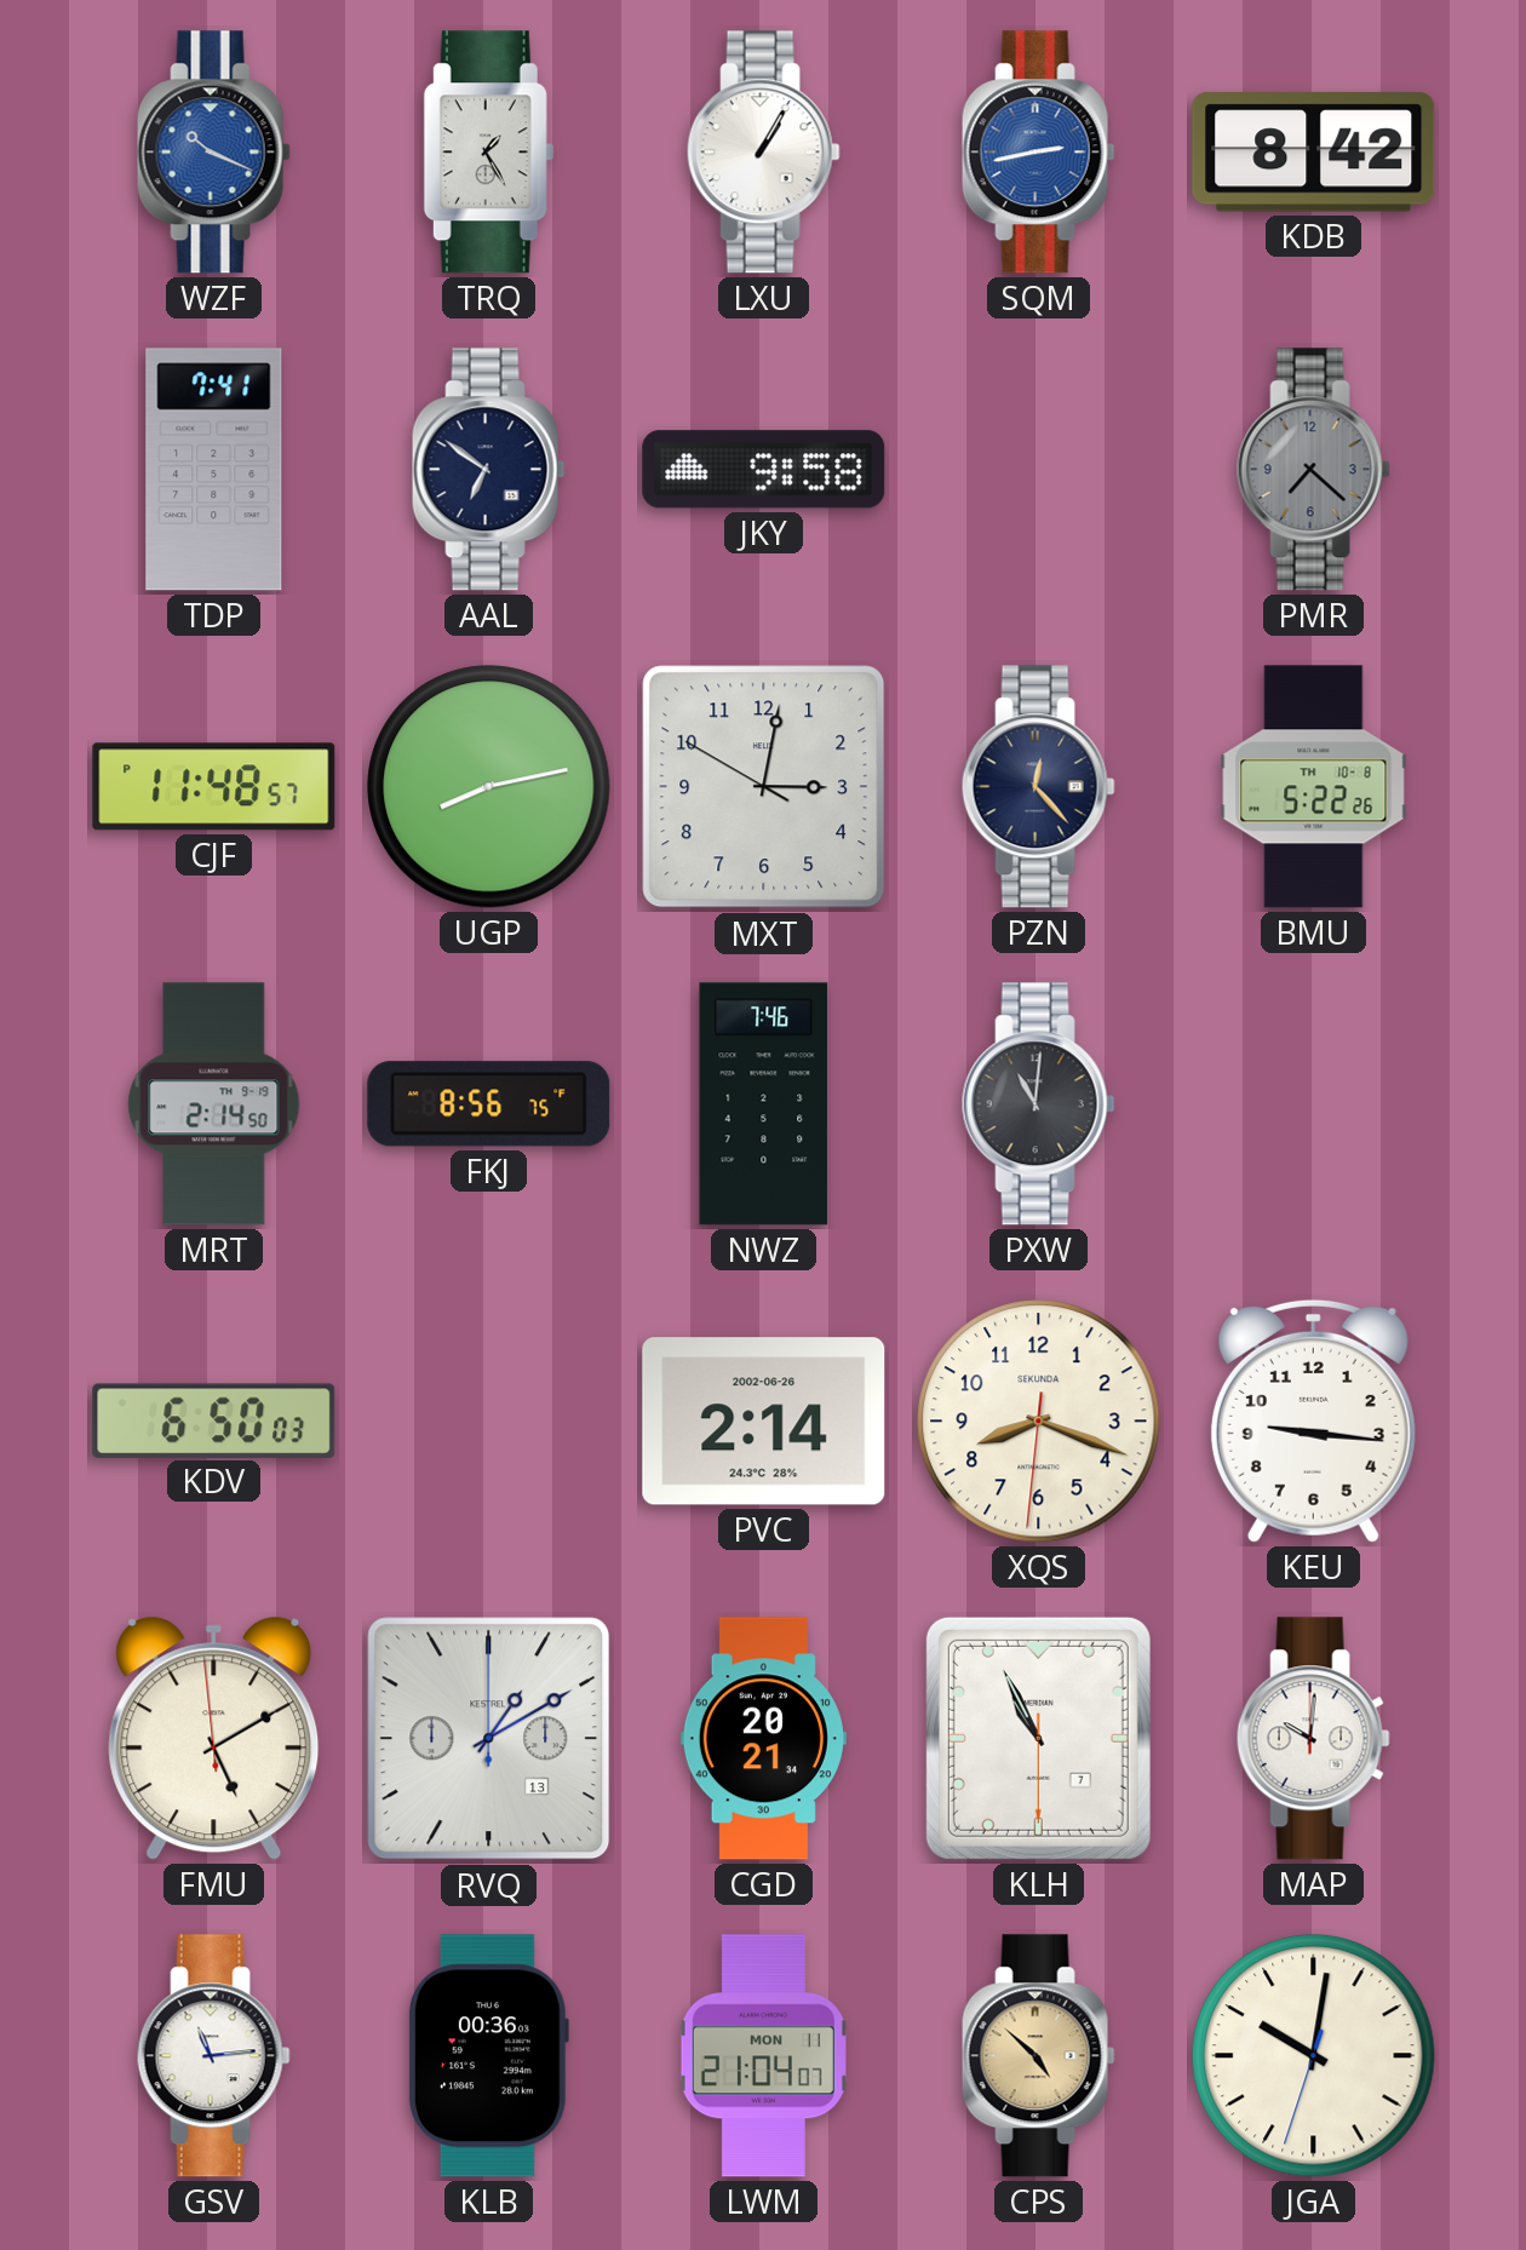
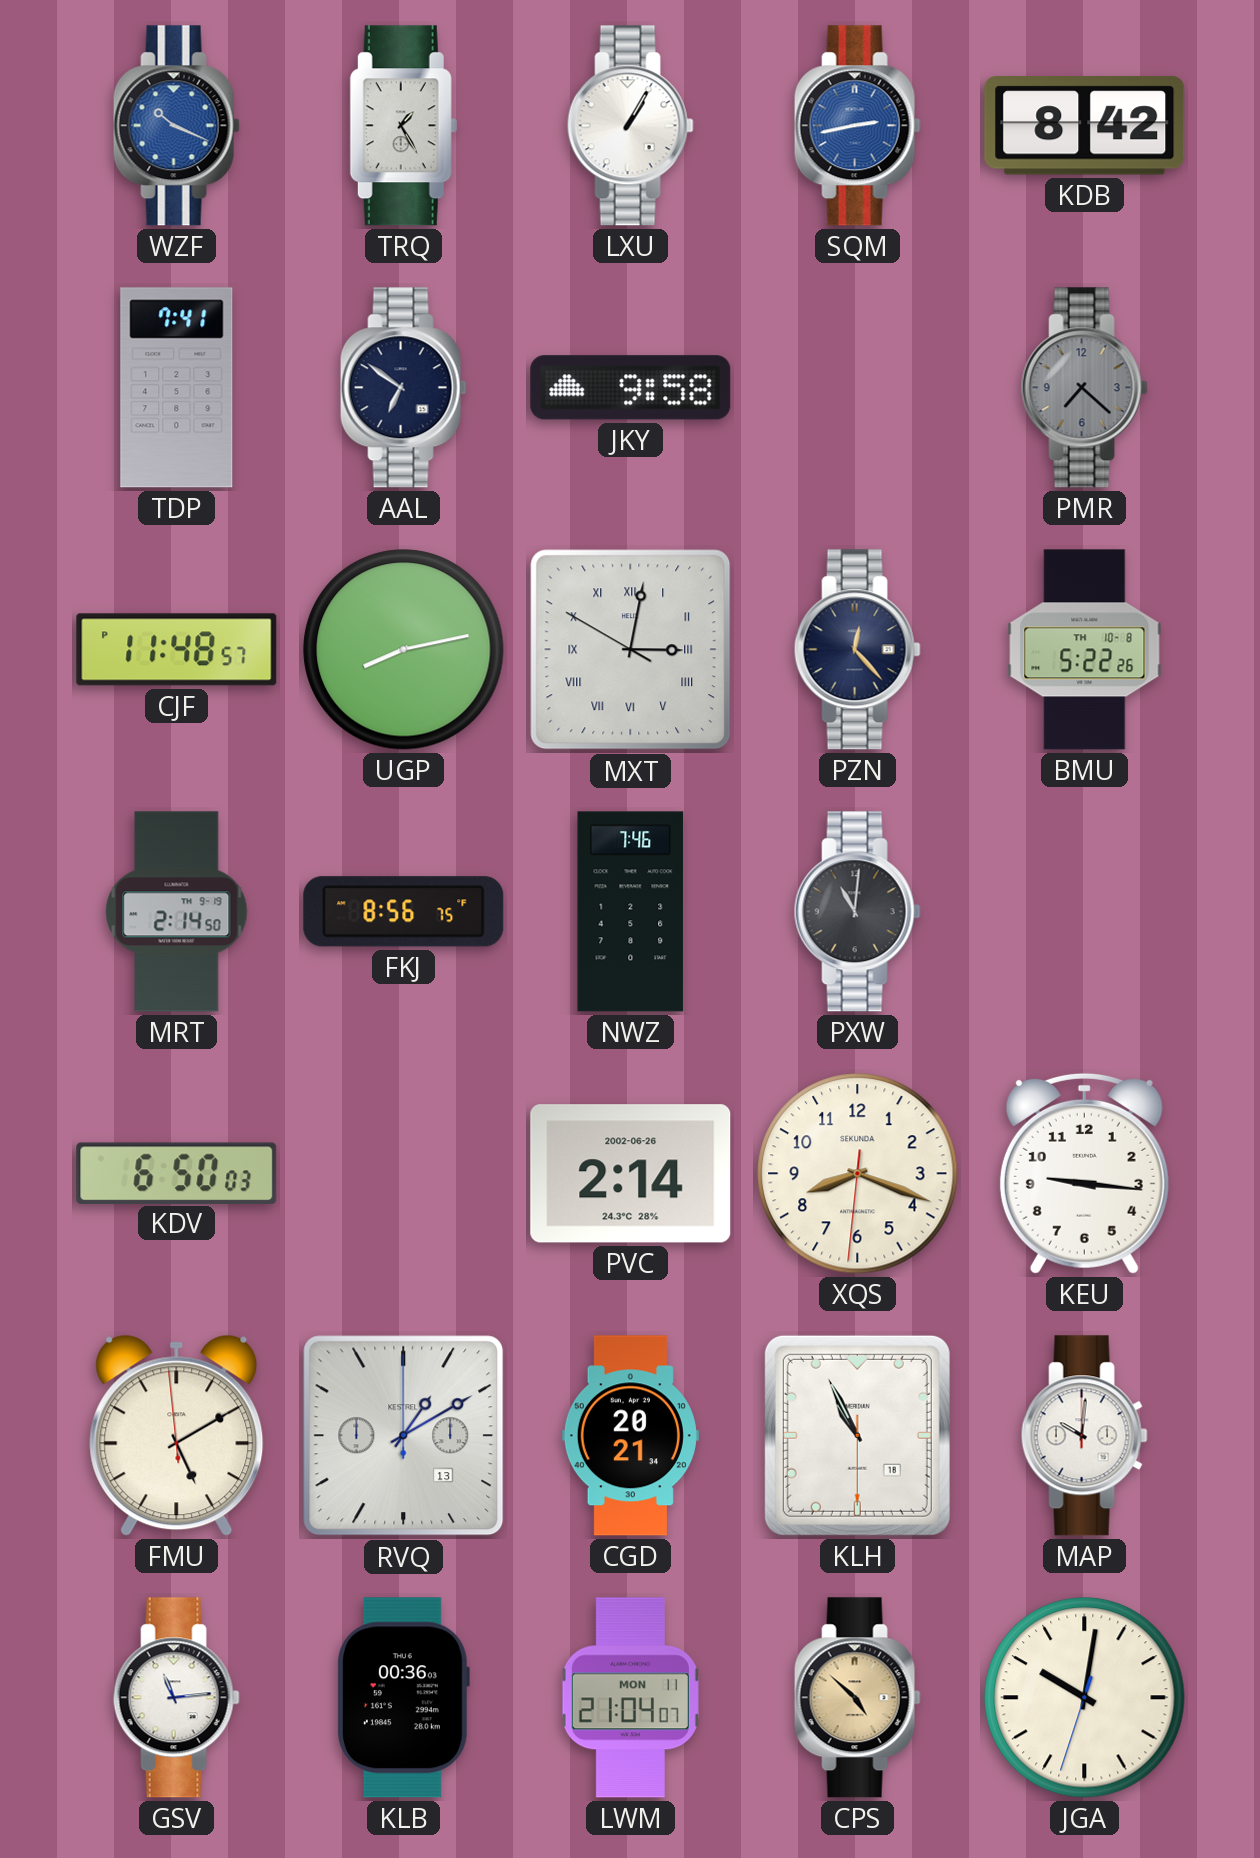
MXT numerals: Arabic -> Roman
KLH date: 7 -> 18
